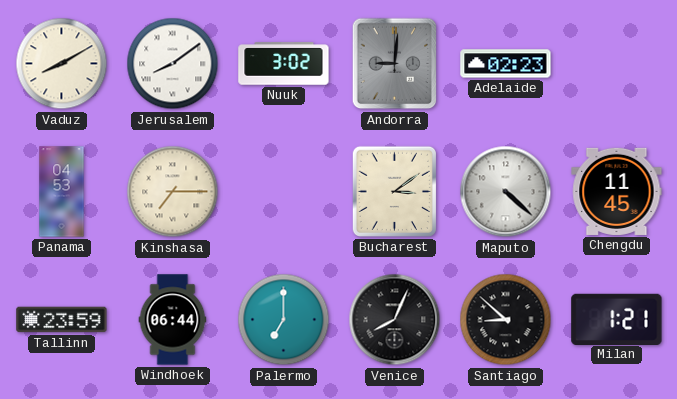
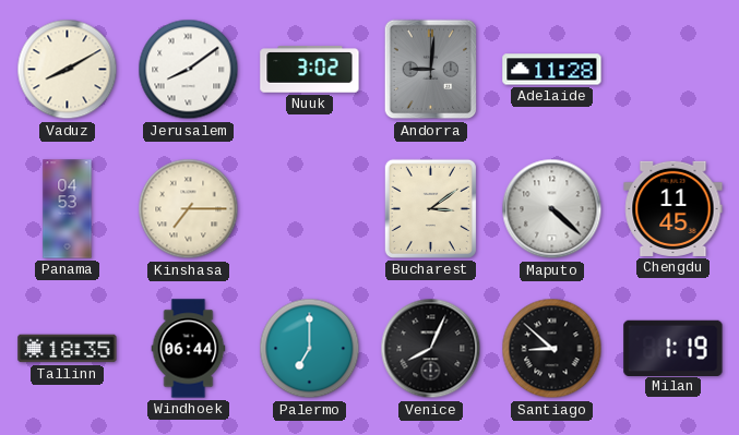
Adelaide: 02:23 -> 11:28
Tallinn: 23:59 -> 18:35
Milan: 1:21 -> 1:19
